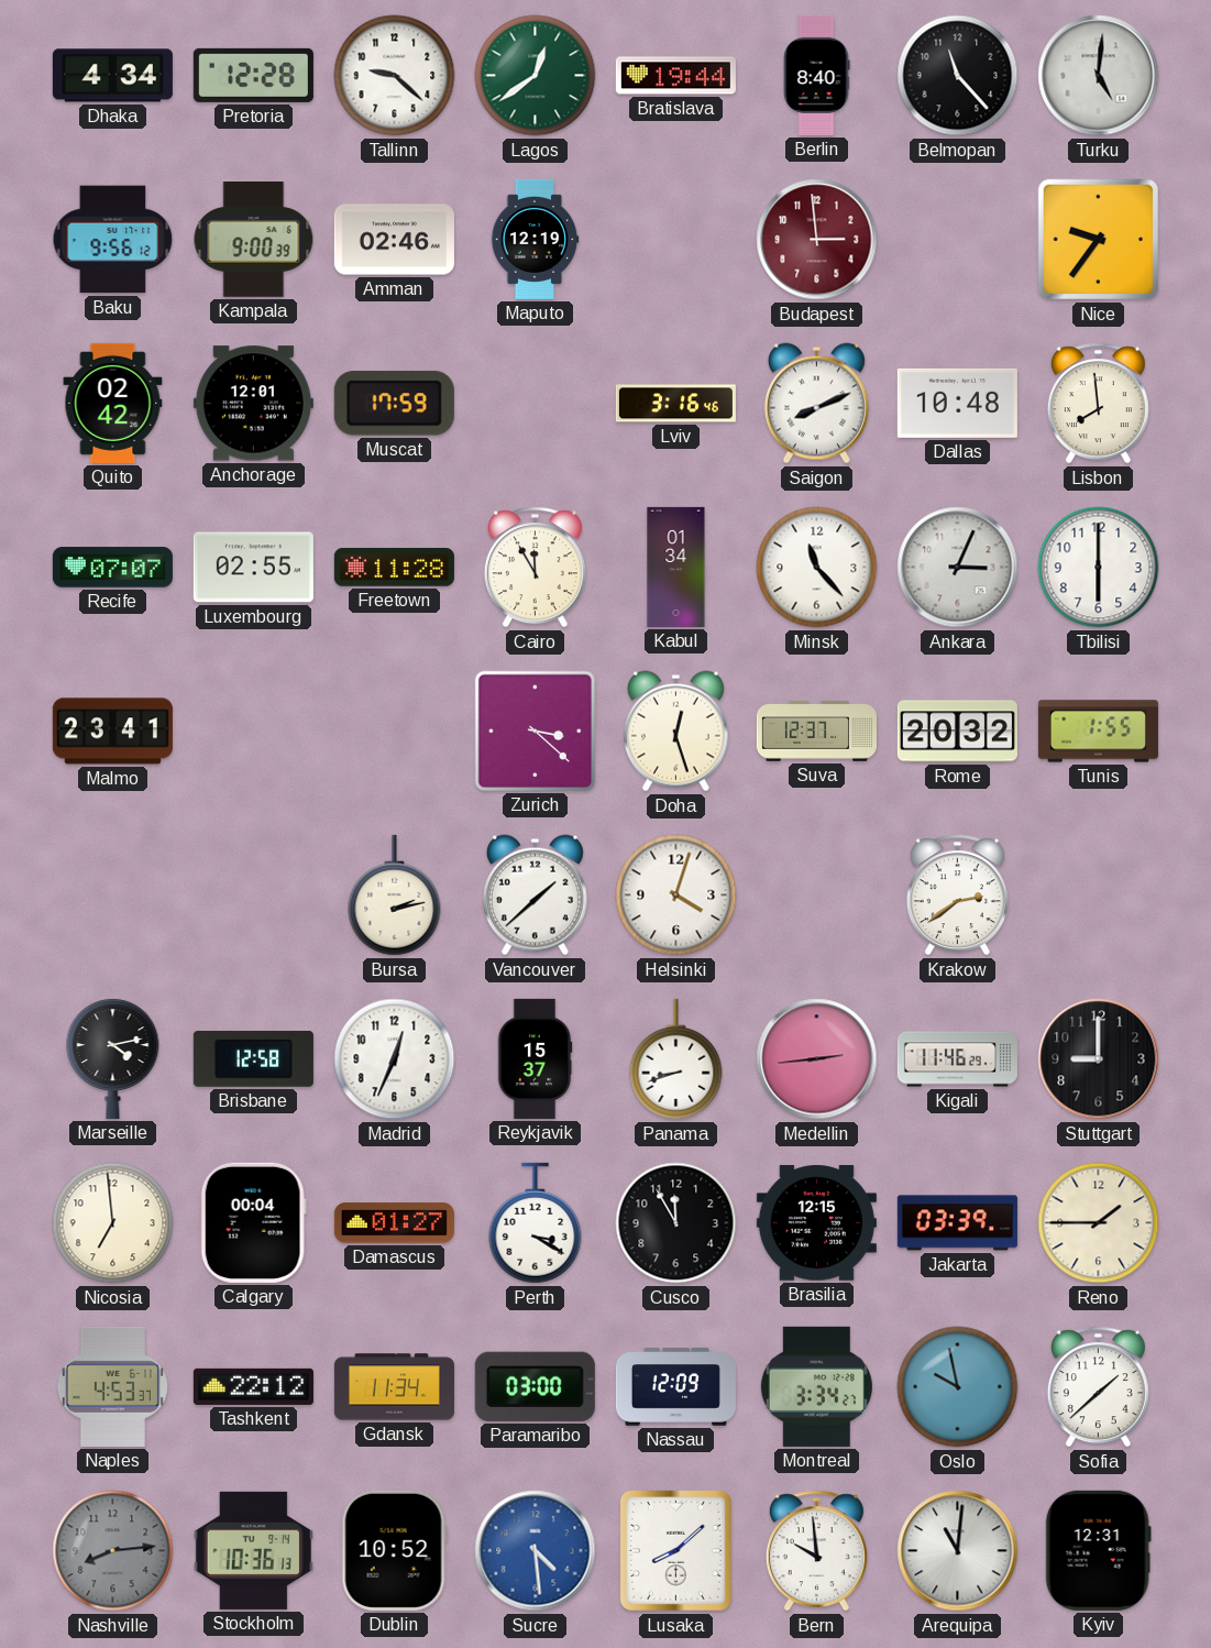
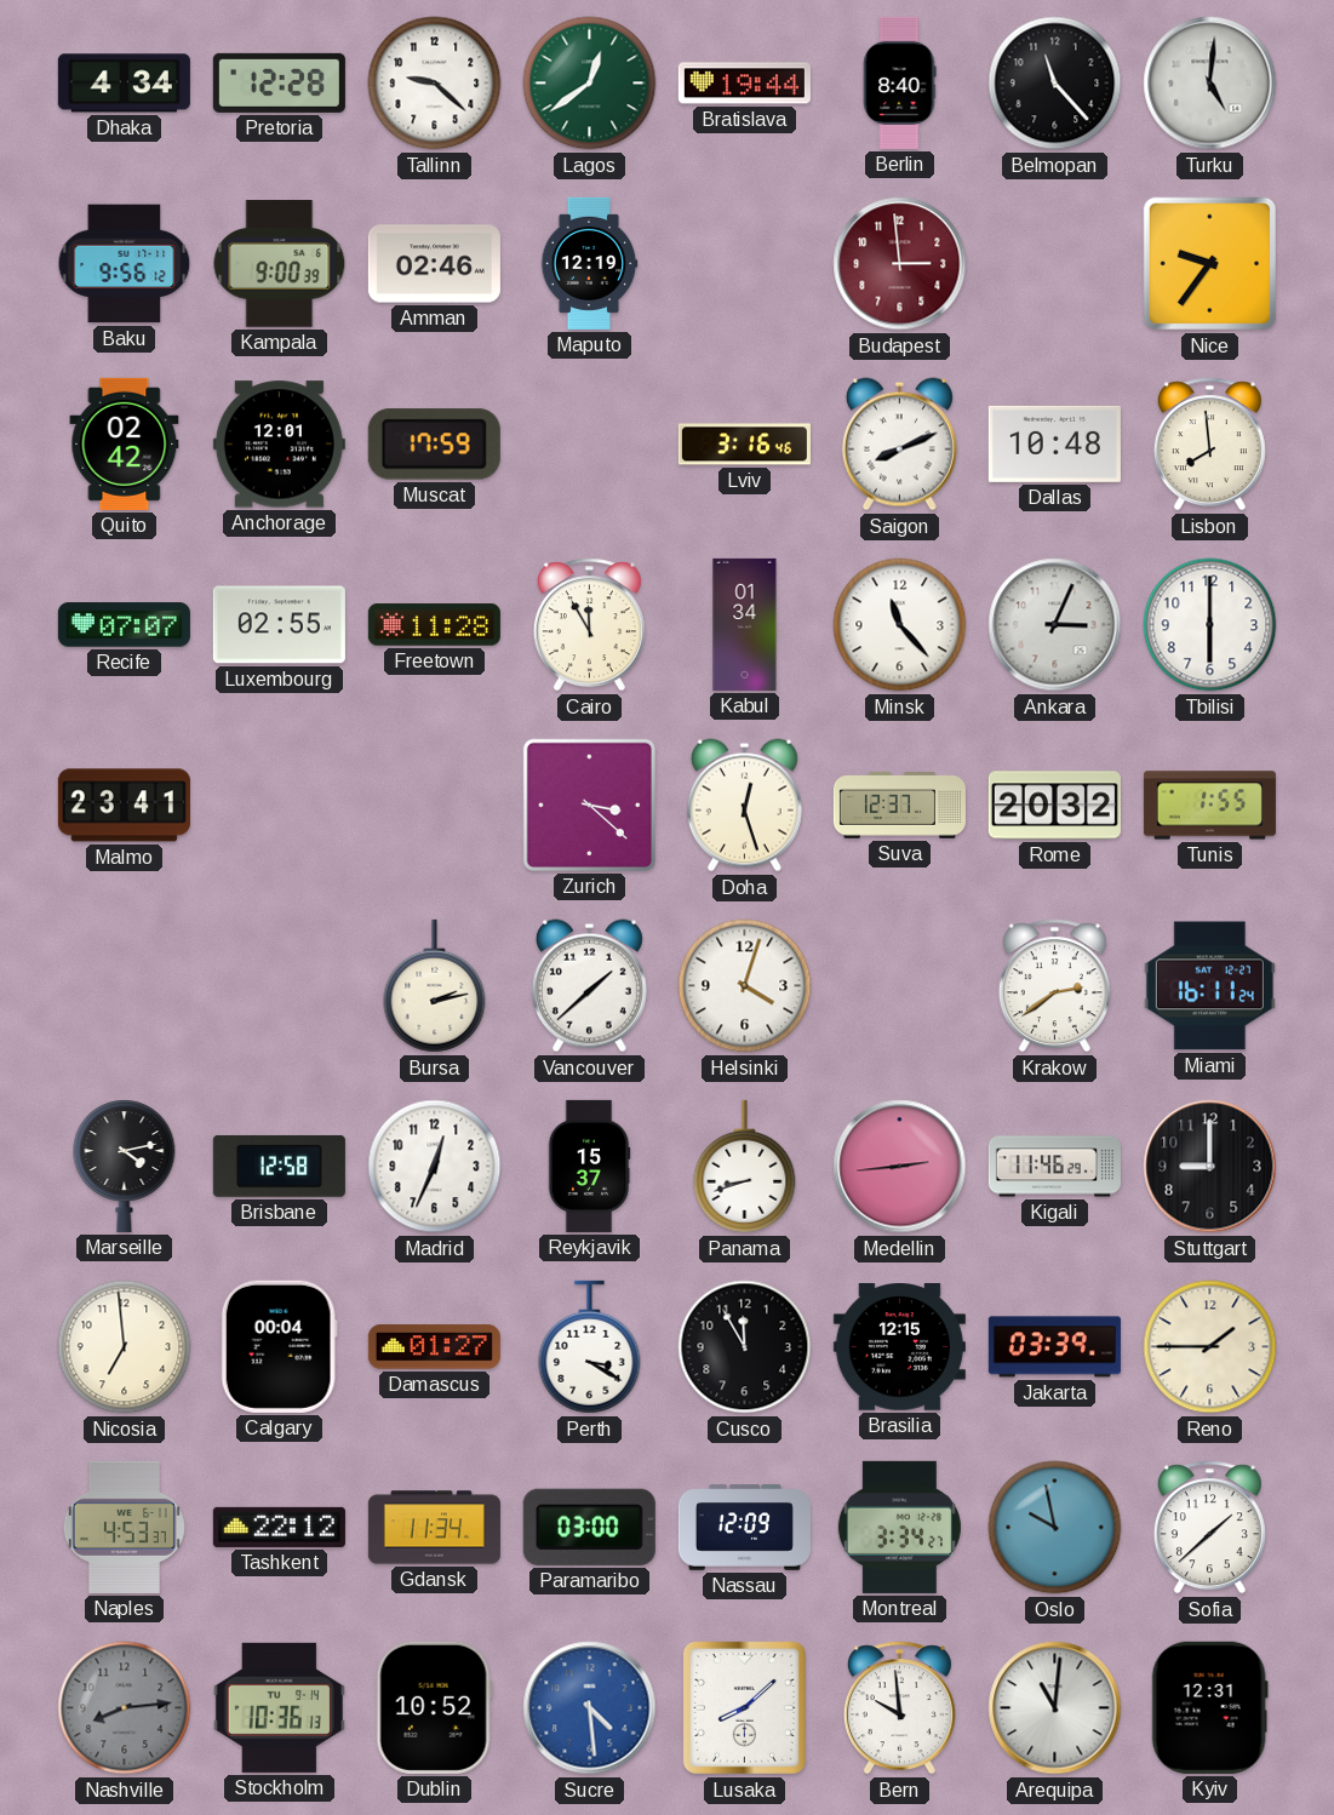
Miami: none -> 16:11
